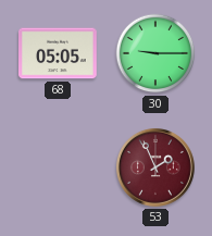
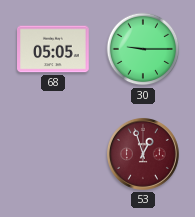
53: 1:56 -> 12:57
